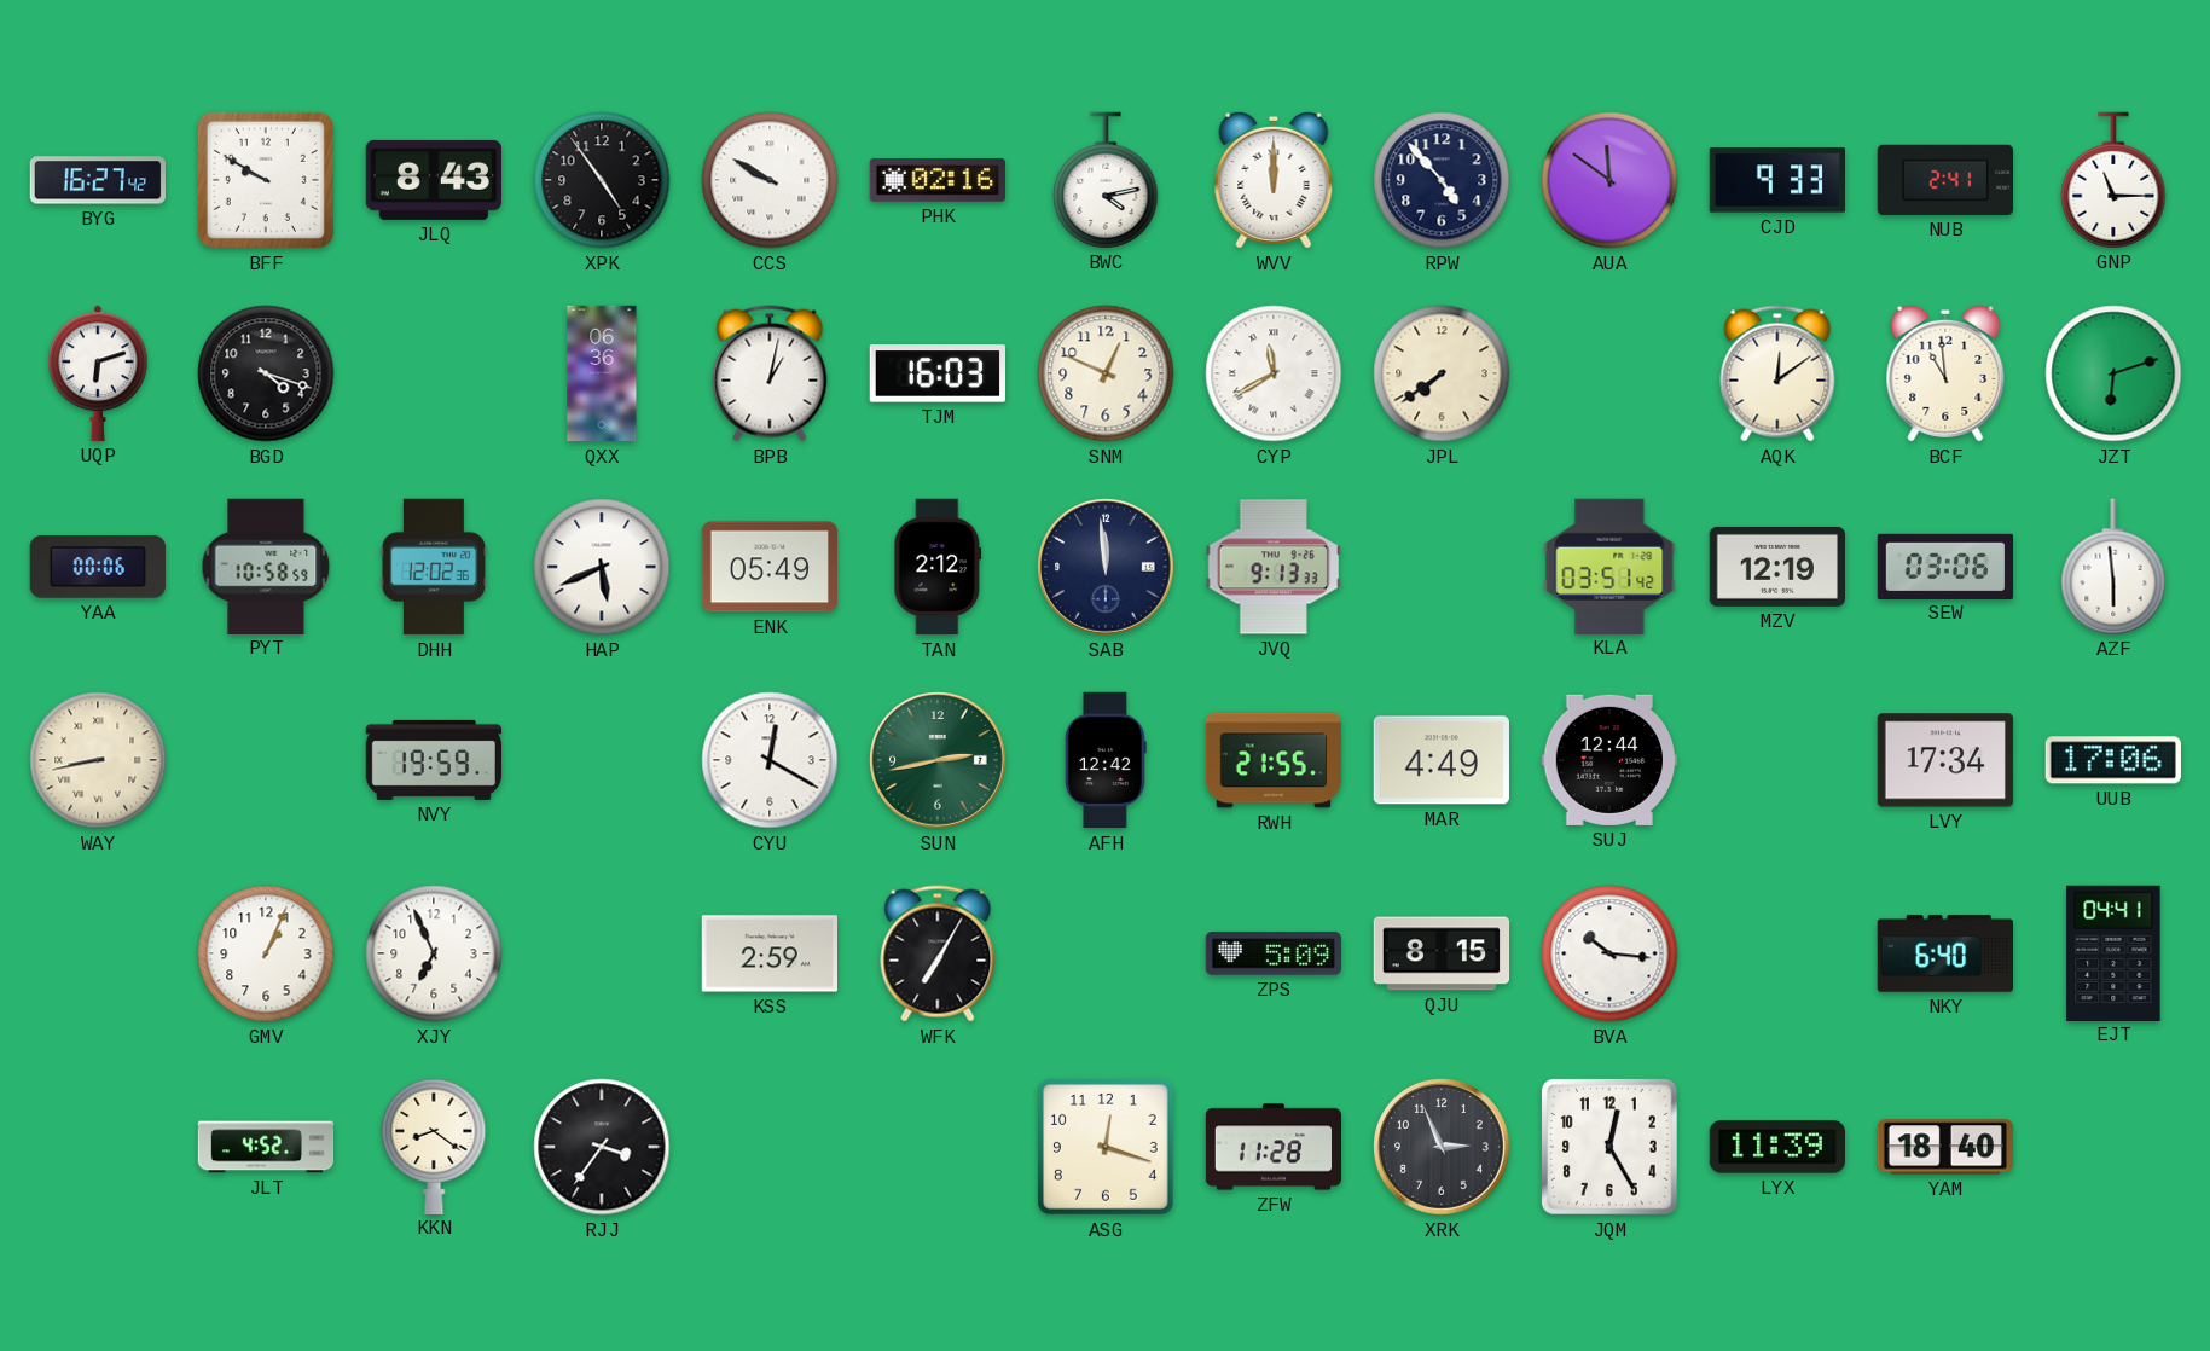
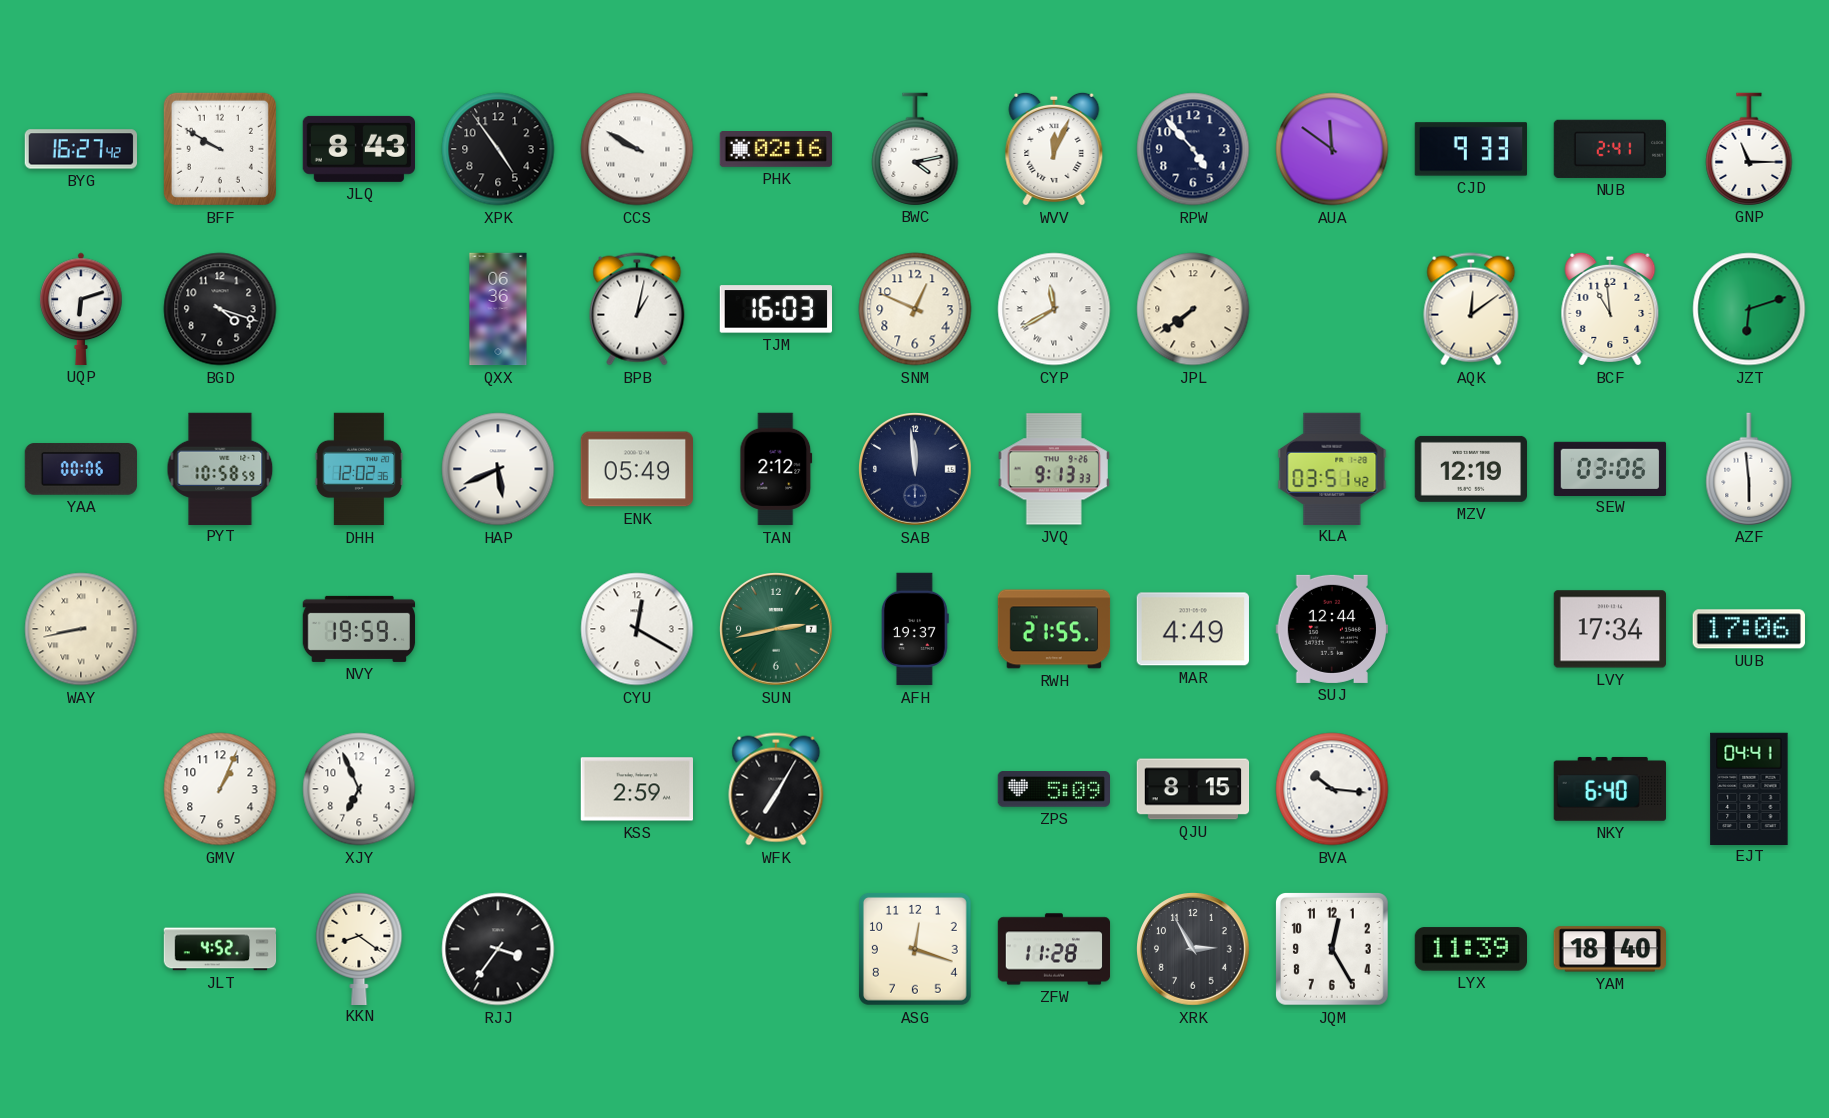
WVV: 12:00 -> 12:04
AFH: 12:42 -> 19:37
XRK: 2:56 -> 2:55
